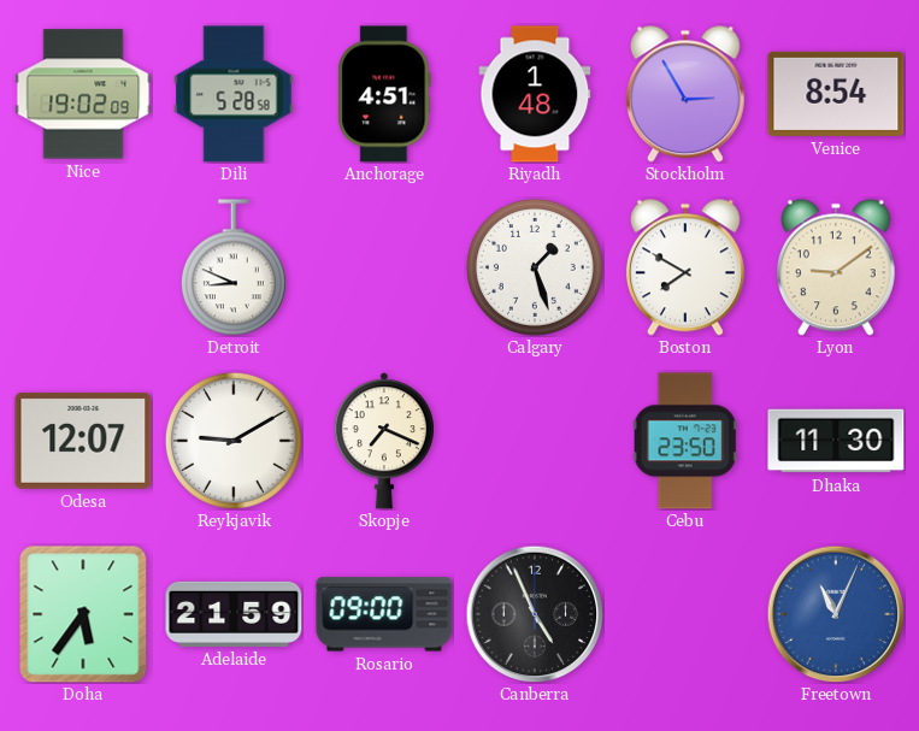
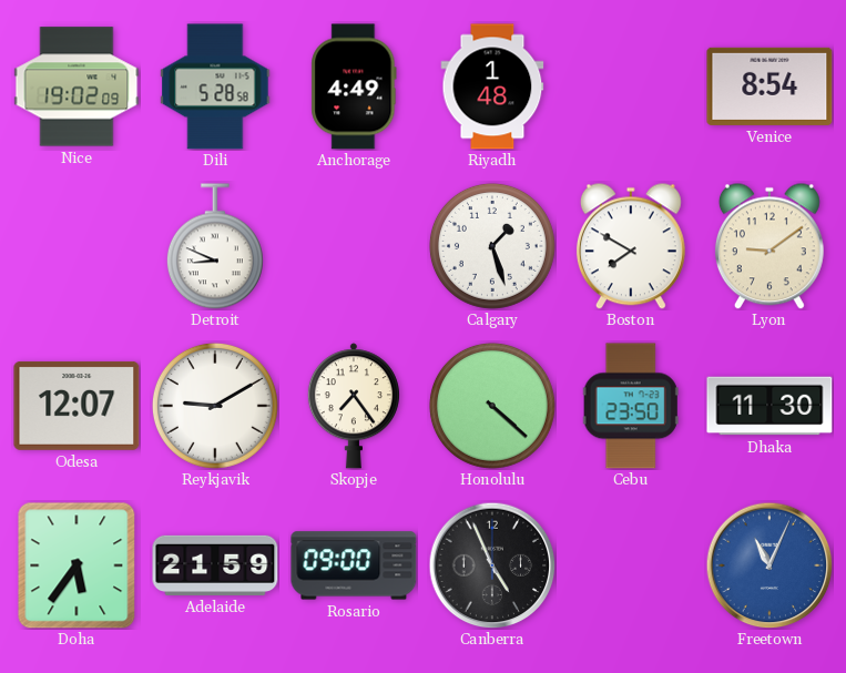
Anchorage: 4:51 -> 4:49
Stockholm: 2:55 -> none
Skopje: 7:19 -> 7:24
Honolulu: none -> 4:22
